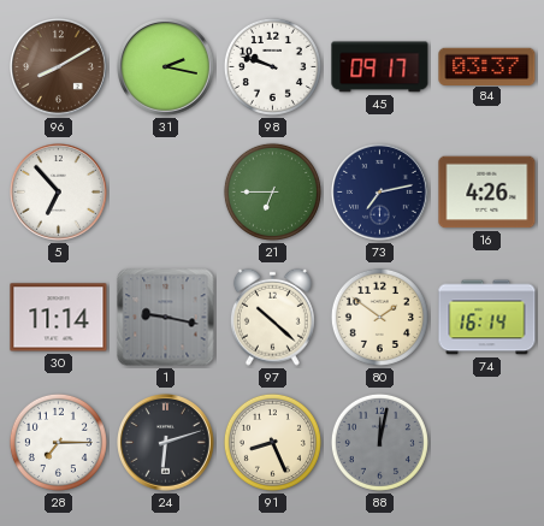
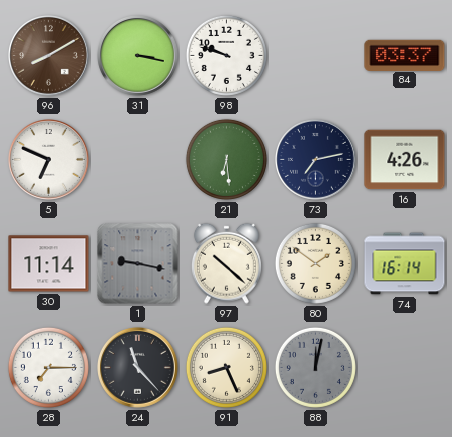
31: 2:17 -> 3:17
45: 09:17 -> none
5: 6:53 -> 6:49
21: 6:45 -> 6:29
24: 6:12 -> 11:23
